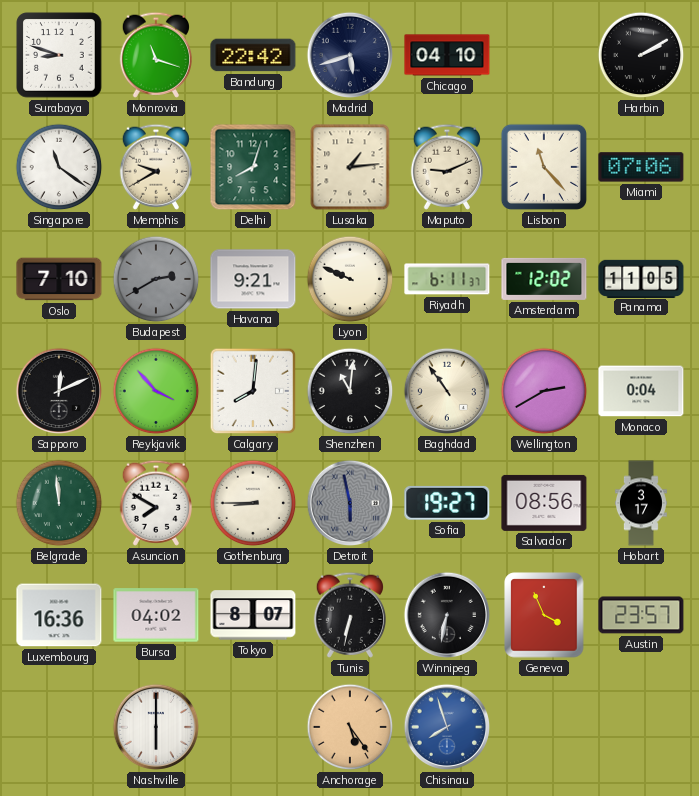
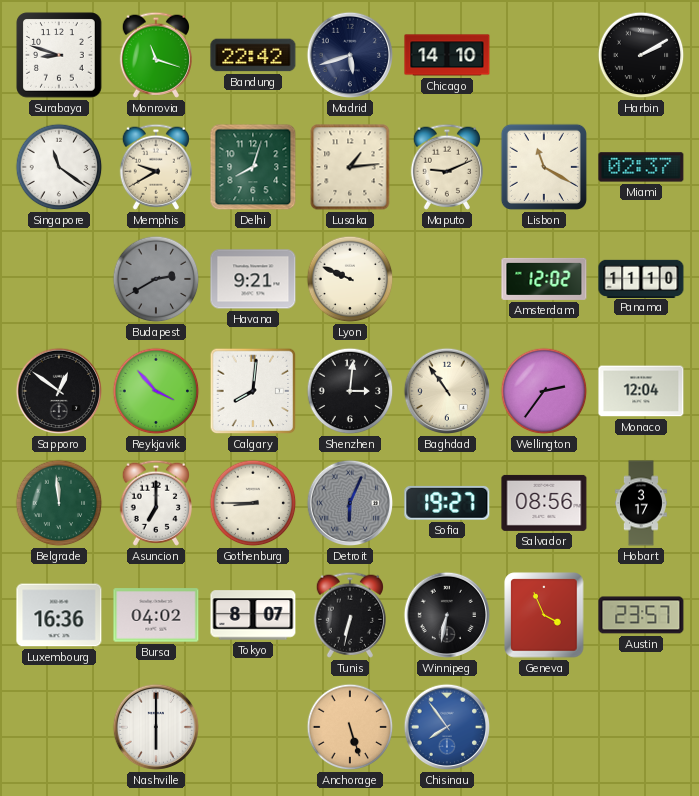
Chicago: 04:10 -> 14:10
Lisbon: 11:23 -> 11:20
Miami: 07:06 -> 02:37
Oslo: 7:10 -> none
Riyadh: 6:11 -> none
Panama: 11:05 -> 11:10
Sapporo: 12:11 -> 12:51
Shenzhen: 11:01 -> 3:01
Wellington: 2:40 -> 2:36
Monaco: 0:04 -> 12:04
Asuncion: 7:50 -> 7:00
Detroit: 5:58 -> 6:04
Anchorage: 5:24 -> 5:27
Chisinau: 7:57 -> 7:54
